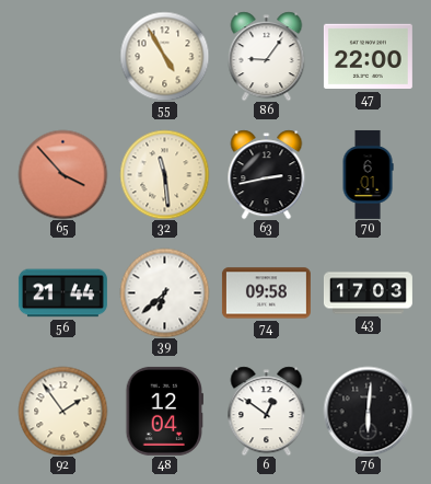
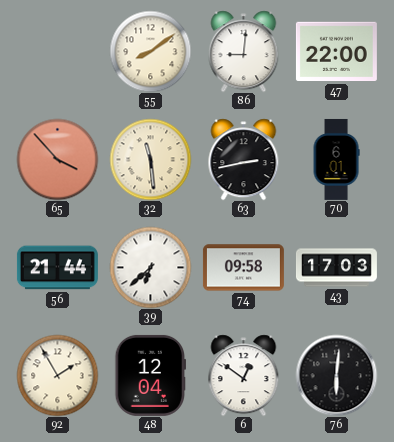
55: 4:55 -> 8:09
86: 9:06 -> 9:01
92: 1:54 -> 1:55
